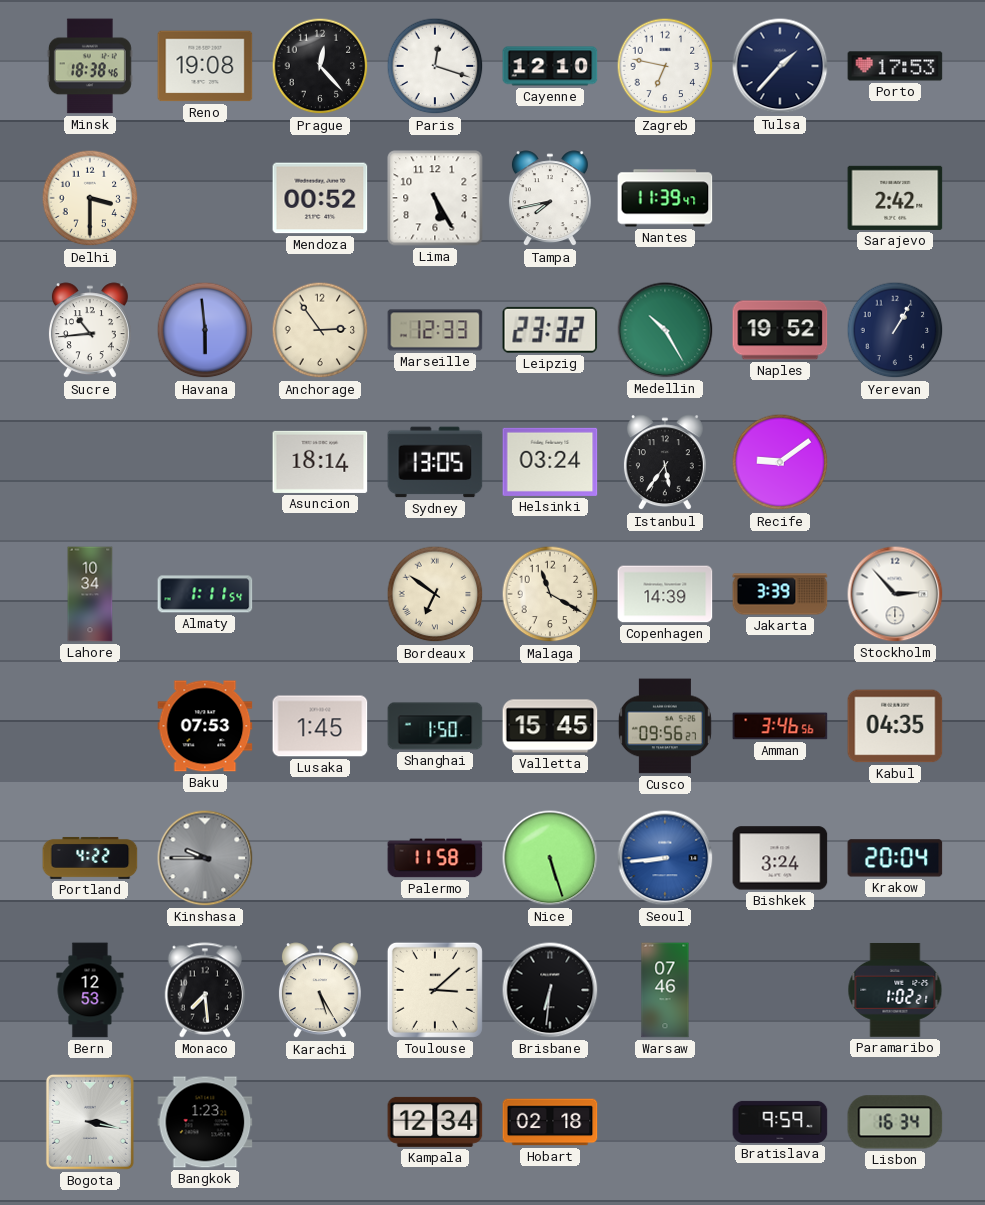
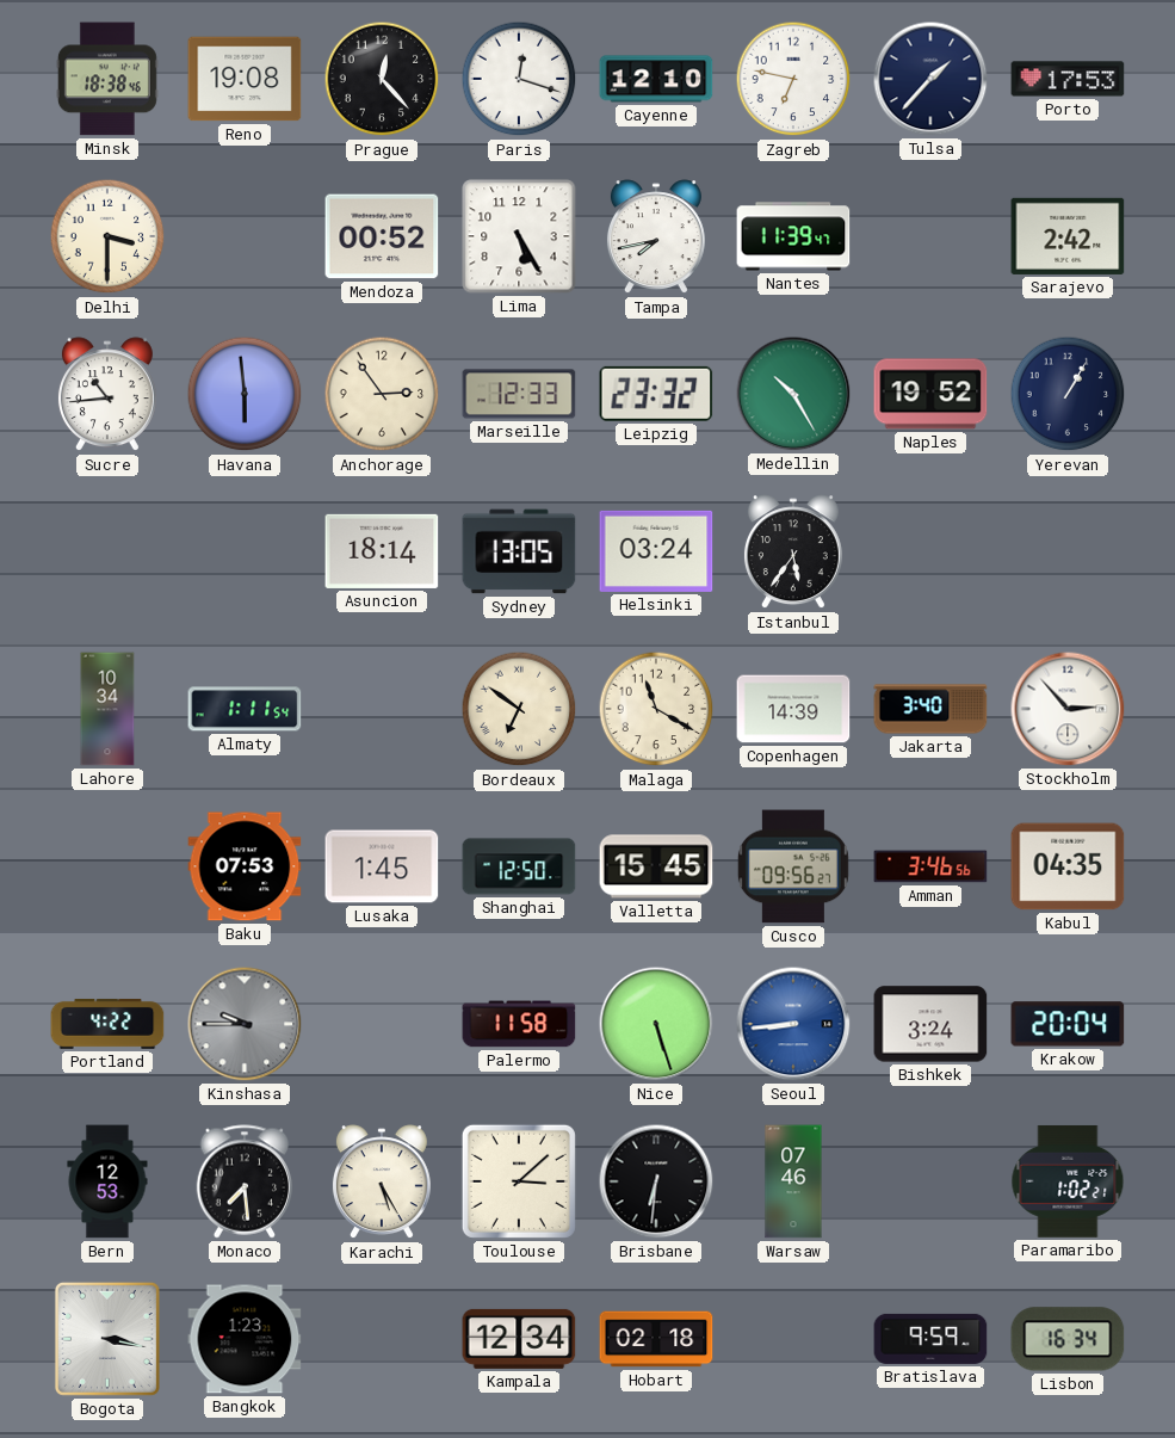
Recife: 9:09 -> none
Jakarta: 3:39 -> 3:40
Shanghai: 1:50 -> 12:50
